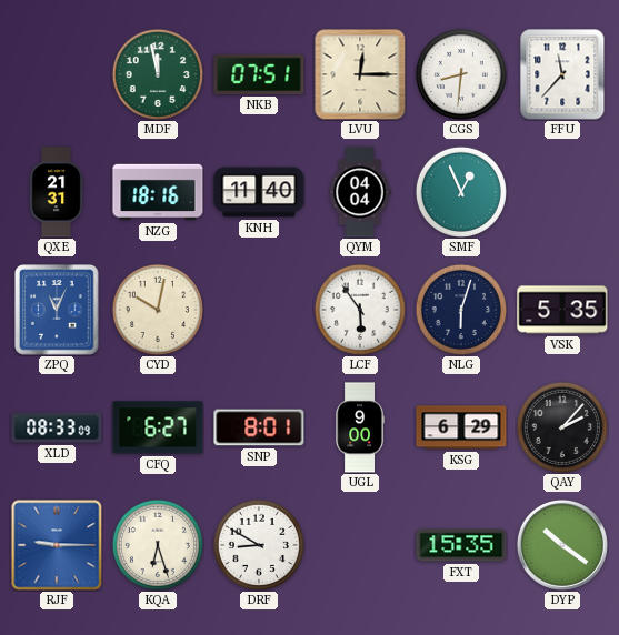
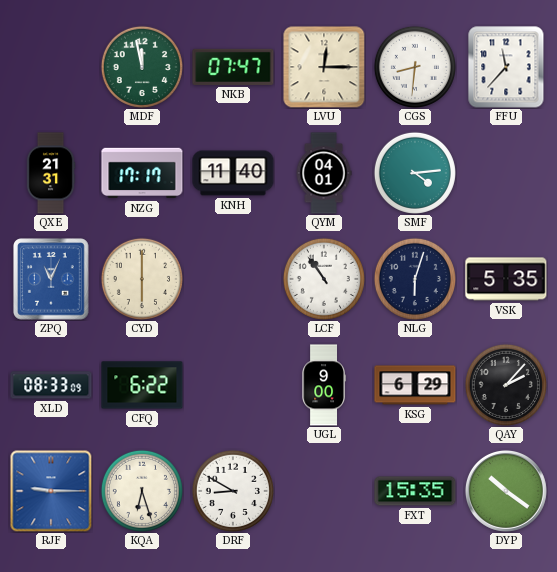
NKB: 07:51 -> 07:47
NZG: 18:16 -> 17:17
QYM: 04:04 -> 04:01
SMF: 12:56 -> 4:14
CYD: 10:02 -> 6:00
LCF: 5:54 -> 10:54
CFQ: 6:27 -> 6:22
SNP: 8:01 -> none
